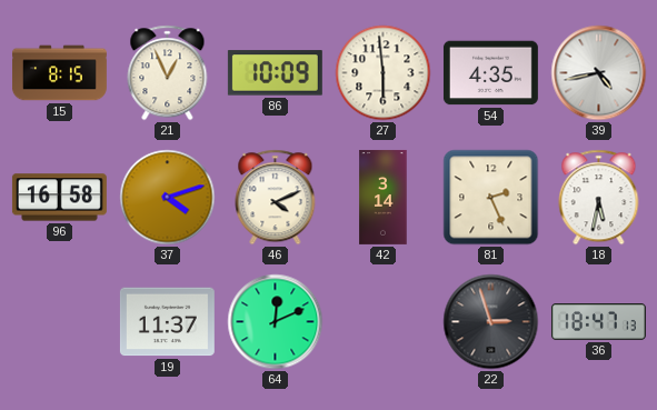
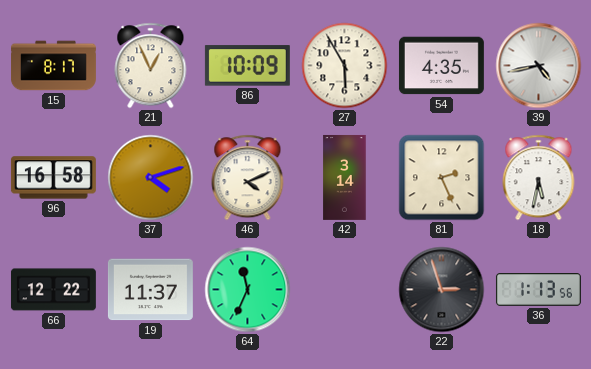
15: 8:15 -> 8:17
27: 5:59 -> 5:55
66: none -> 12:22
64: 12:11 -> 11:34
36: 18:47 -> 1:13
